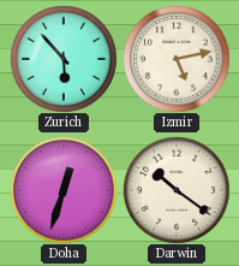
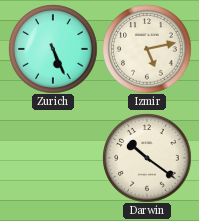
Zurich: 5:53 -> 5:26
Doha: 12:33 -> none
